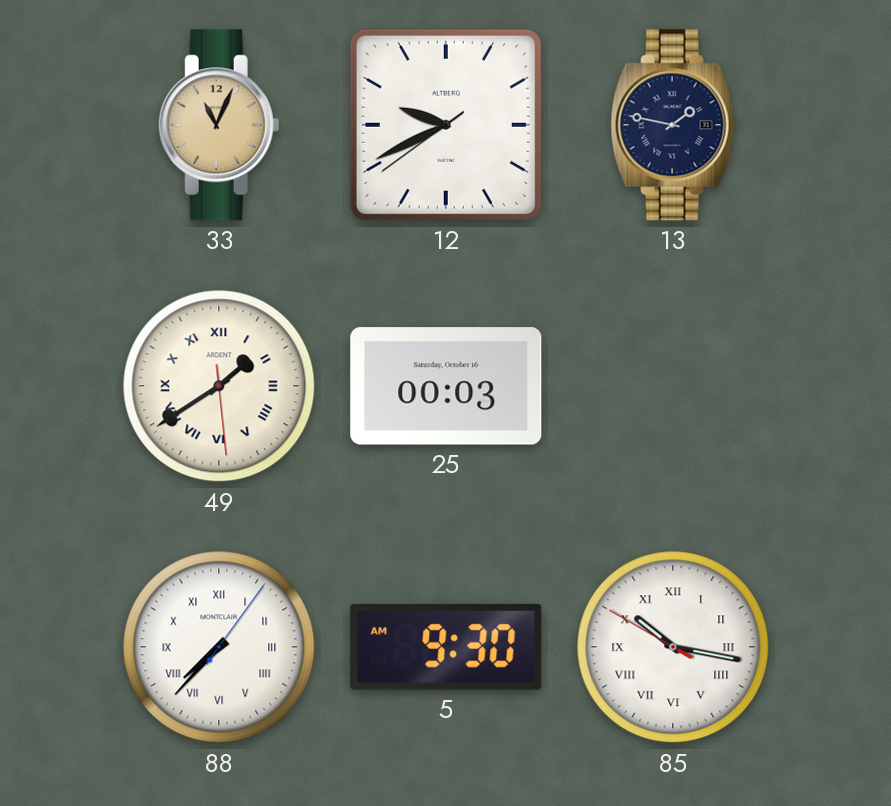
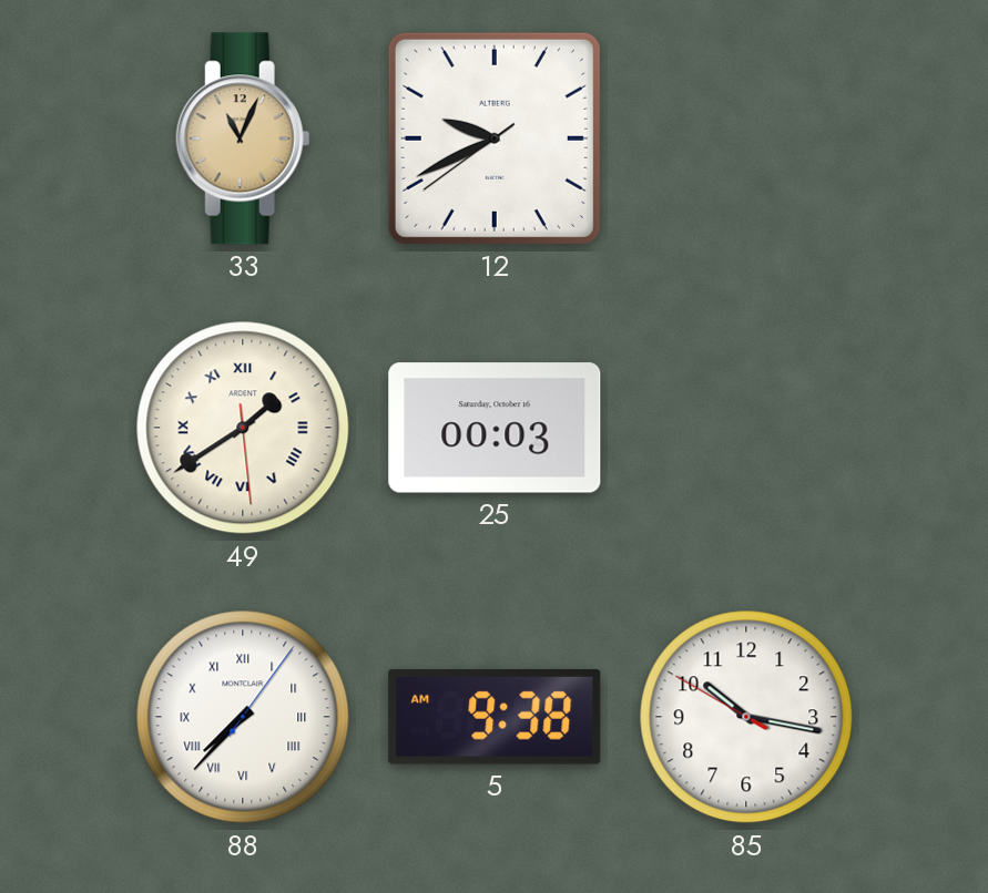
13: 1:47 -> none
5: 9:30 -> 9:38
85 numerals: Roman -> Arabic
